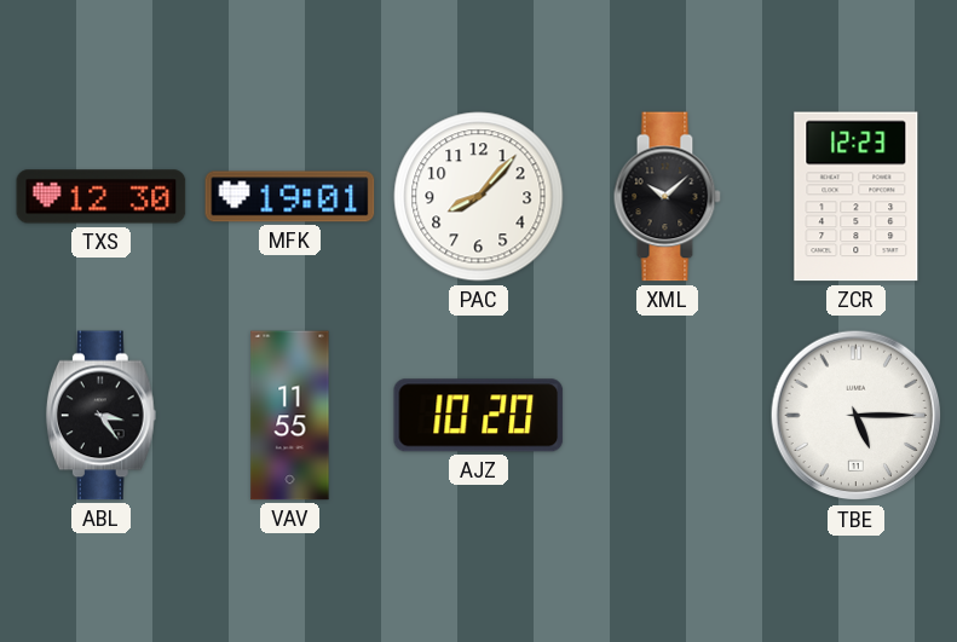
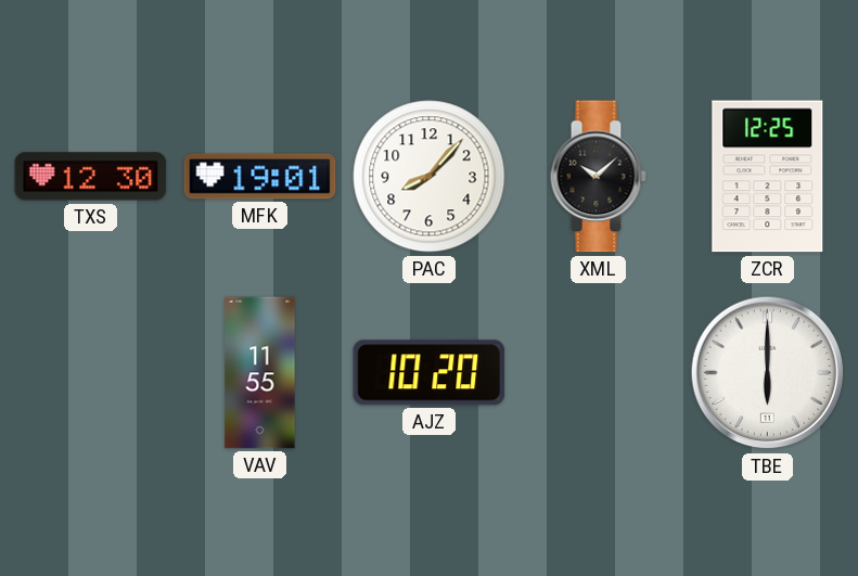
ZCR: 12:23 -> 12:25
ABL: 3:24 -> none
TBE: 5:15 -> 6:00
